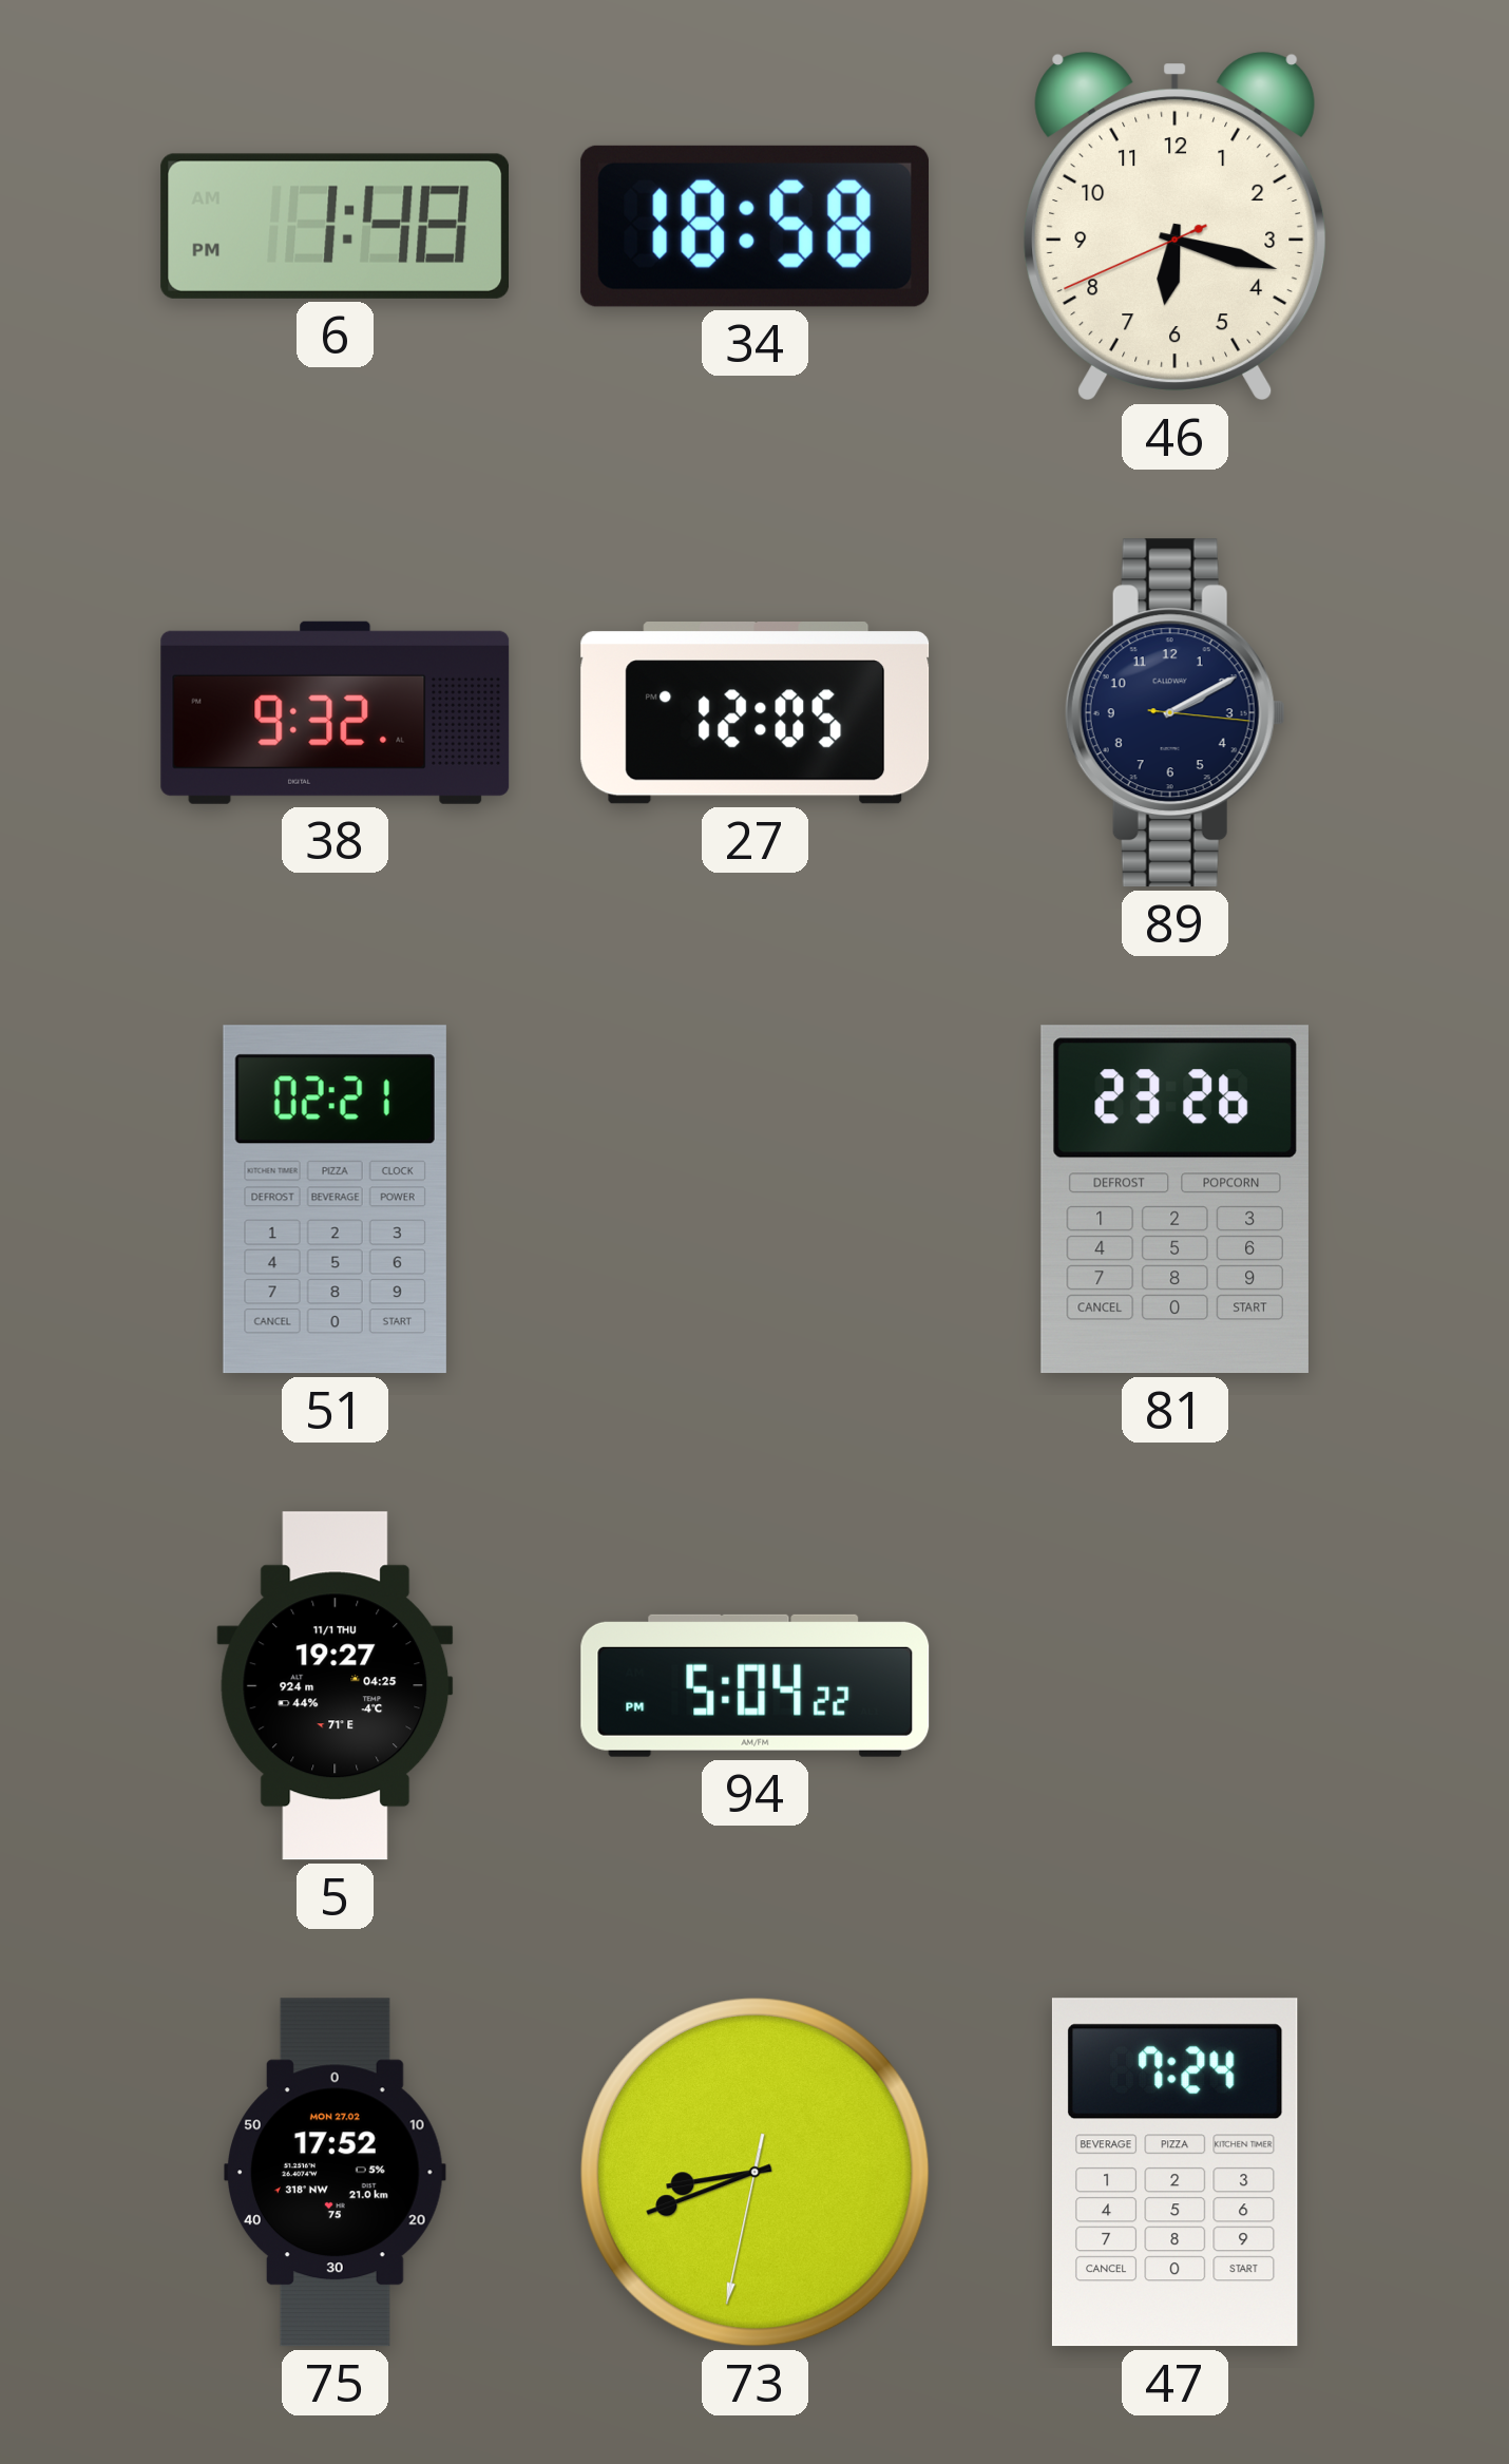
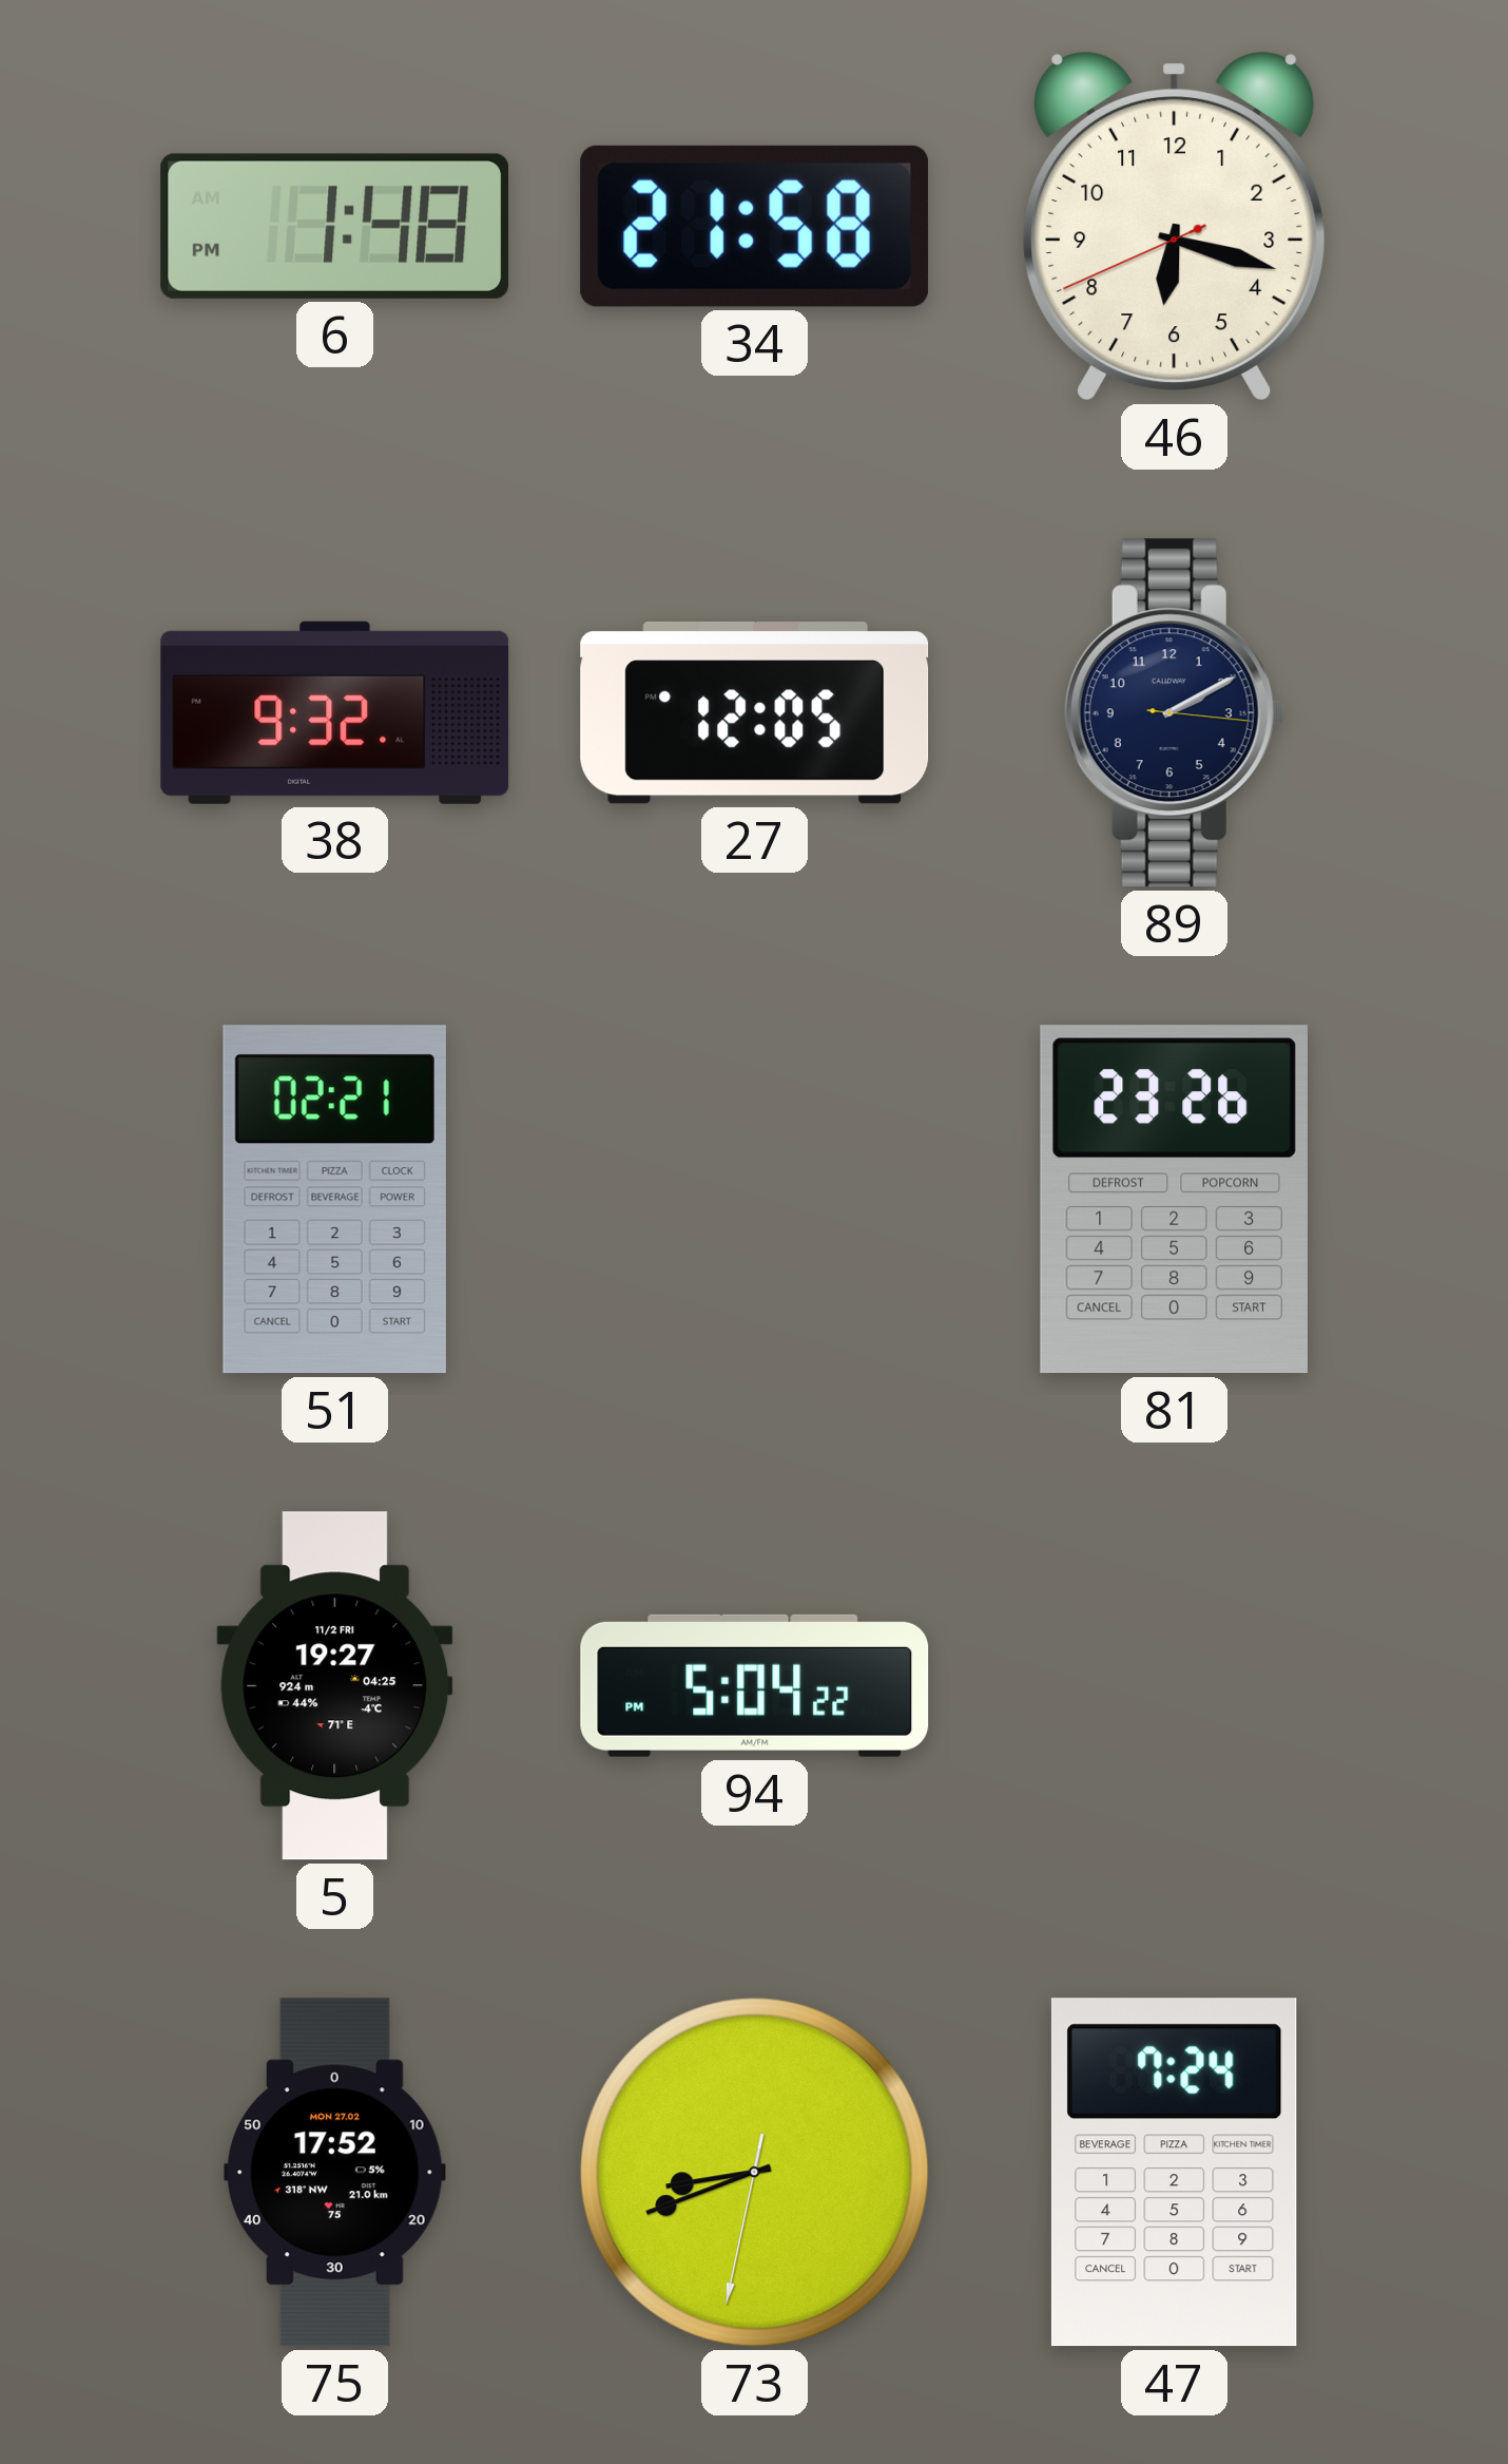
34: 18:58 -> 21:58
5 date: 11/1 THU -> 11/2 FRI
